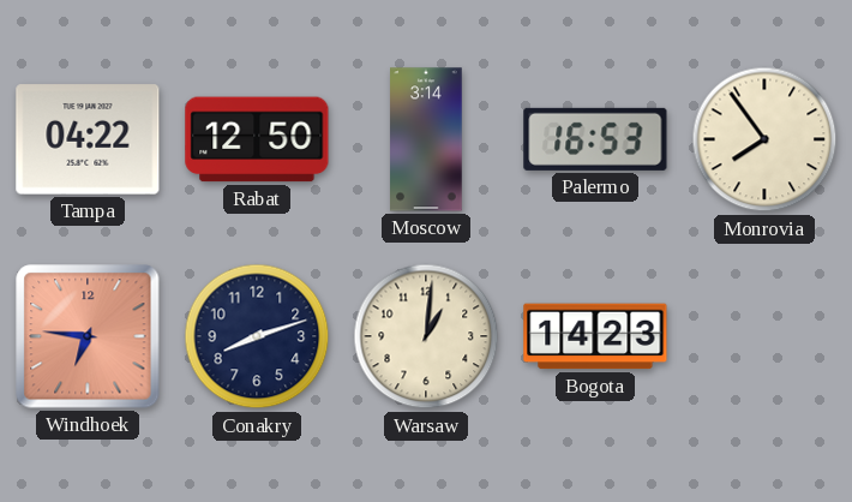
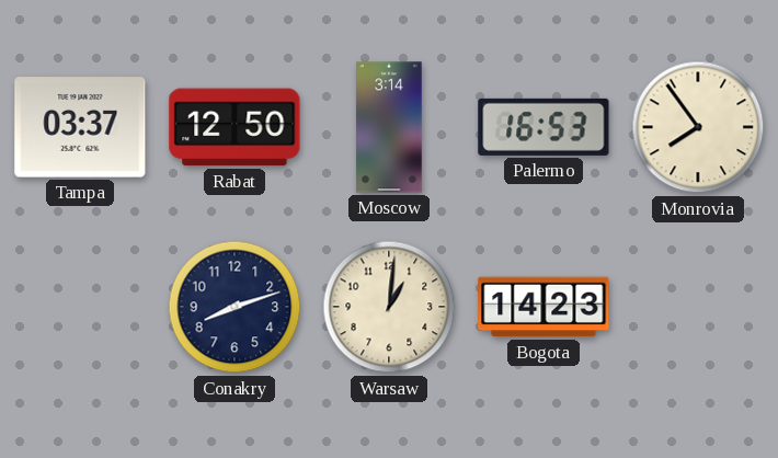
Tampa: 04:22 -> 03:37
Windhoek: 6:46 -> none
